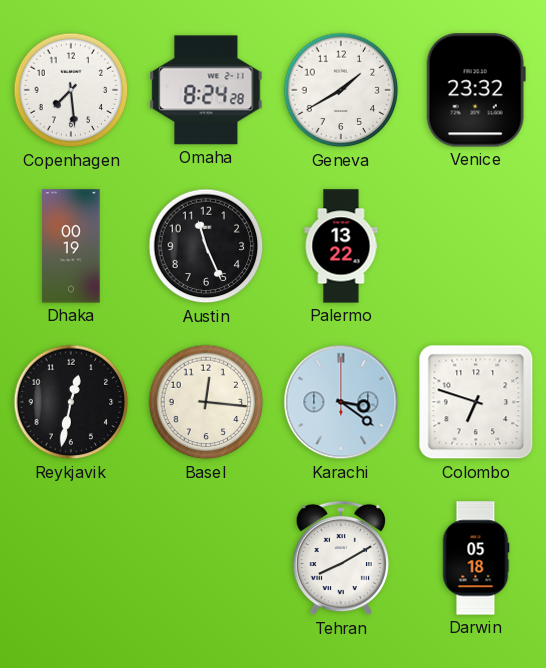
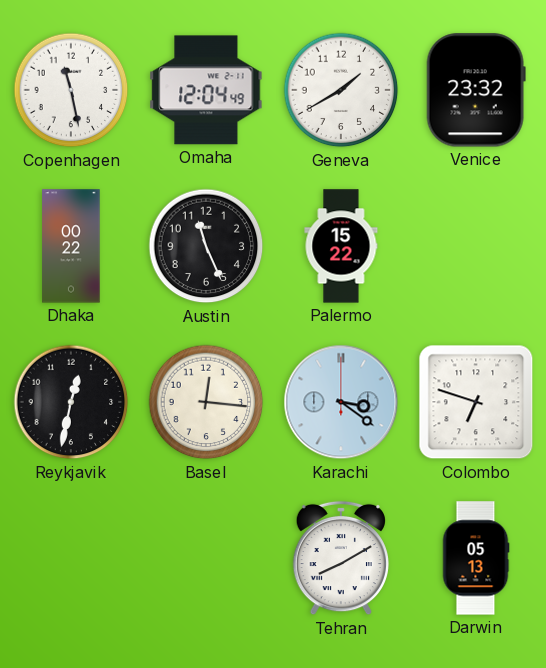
Copenhagen: 7:29 -> 11:28
Omaha: 8:24 -> 12:04
Dhaka: 00:19 -> 00:22
Palermo: 13:22 -> 15:22
Darwin: 05:18 -> 05:13
